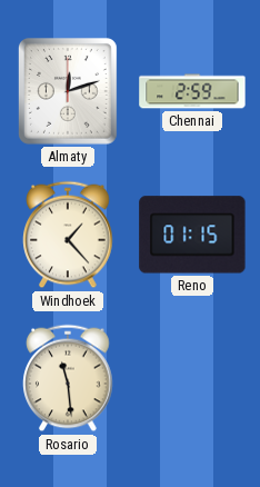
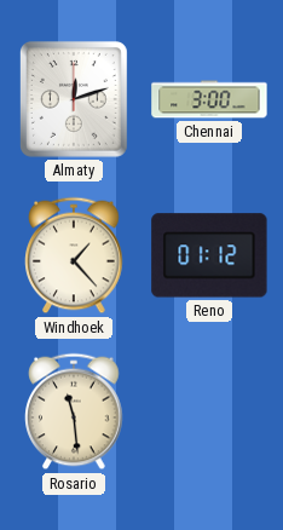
Chennai: 2:59 -> 3:00
Reno: 01:15 -> 01:12
